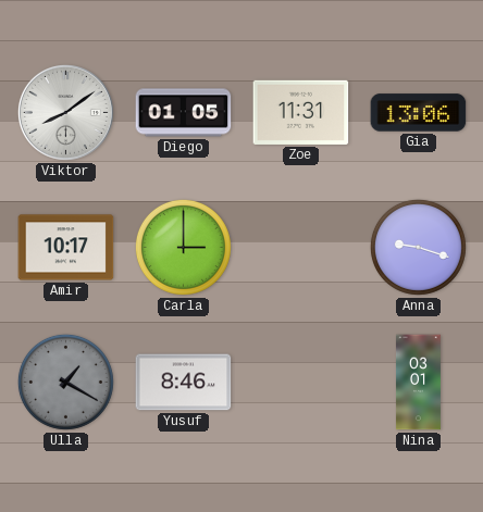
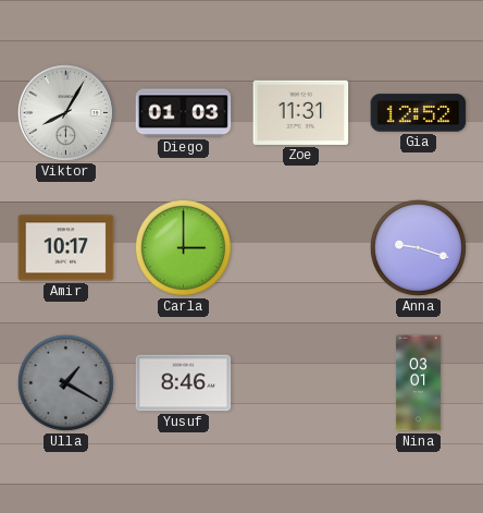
Viktor: 8:09 -> 8:05
Diego: 01:05 -> 01:03
Gia: 13:06 -> 12:52
